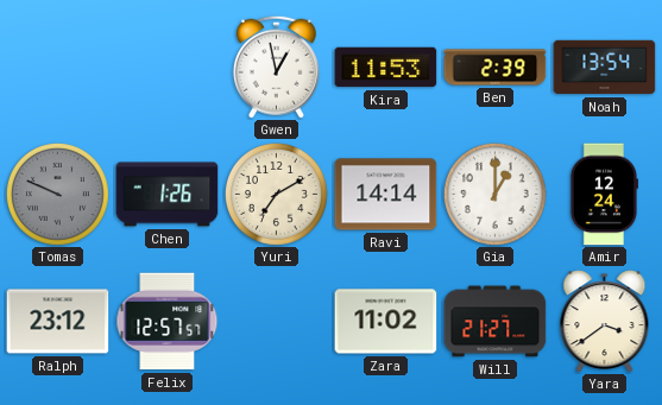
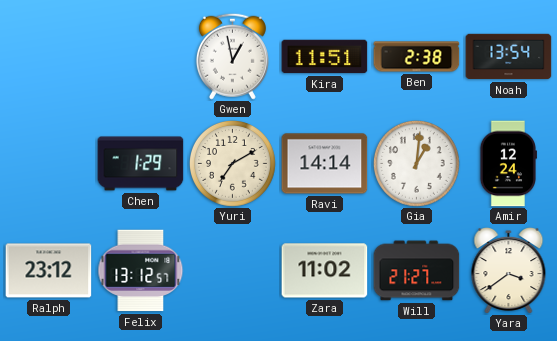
Kira: 11:53 -> 11:51
Ben: 2:39 -> 2:38
Tomas: 9:49 -> none
Chen: 1:26 -> 1:29
Gia: 1:00 -> 1:01
Felix: 12:57 -> 13:12
